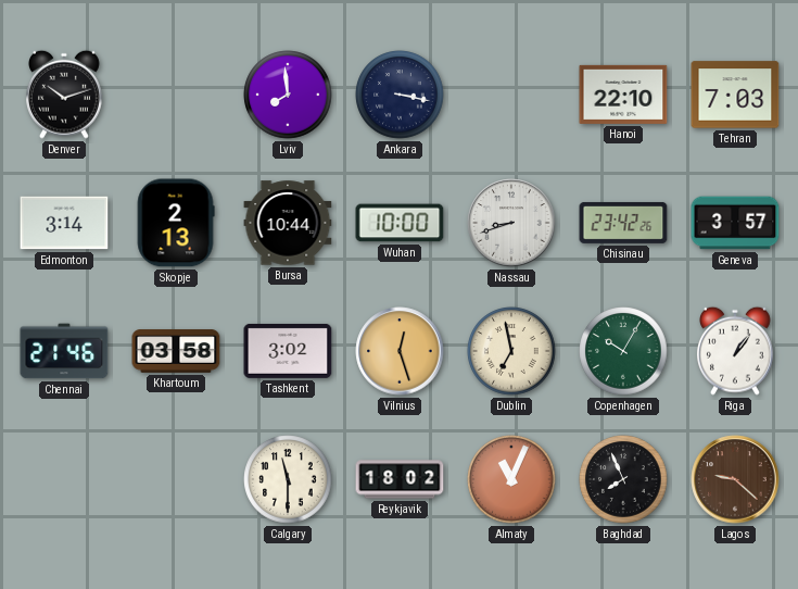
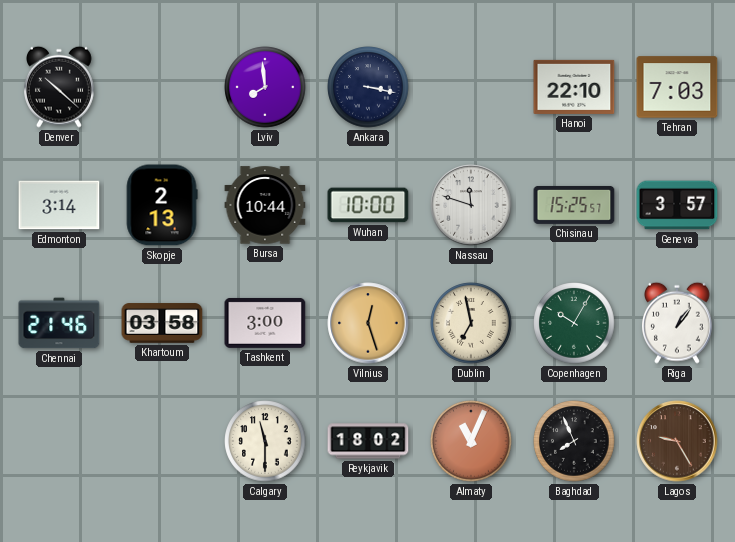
Denver: 10:12 -> 10:22
Nassau: 8:42 -> 11:48
Chisinau: 23:42 -> 15:25
Tashkent: 3:02 -> 3:00
Lagos: 9:22 -> 9:25
